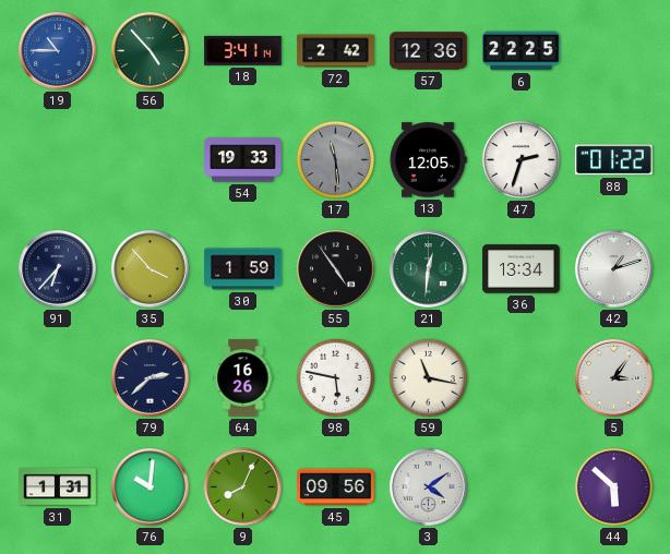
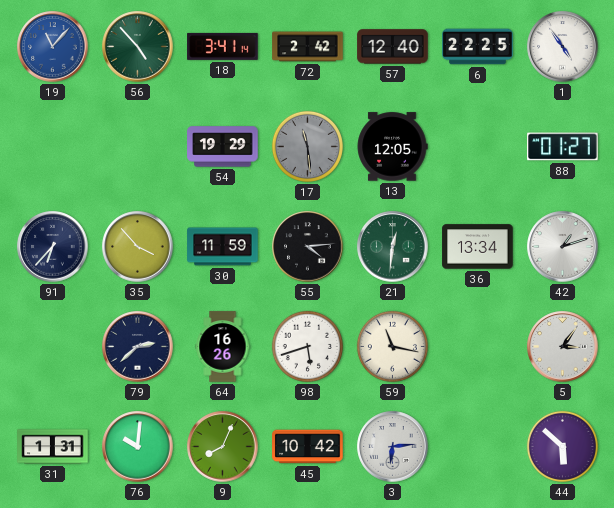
19: 10:45 -> 11:07
57: 12:36 -> 12:40
1: none -> 4:54
54: 19:33 -> 19:29
47: 2:33 -> none
88: 01:22 -> 01:27
30: 1:59 -> 11:59
55: 4:54 -> 4:14
98: 5:47 -> 5:42
45: 09:56 -> 10:42
3: 4:09 -> 6:14
